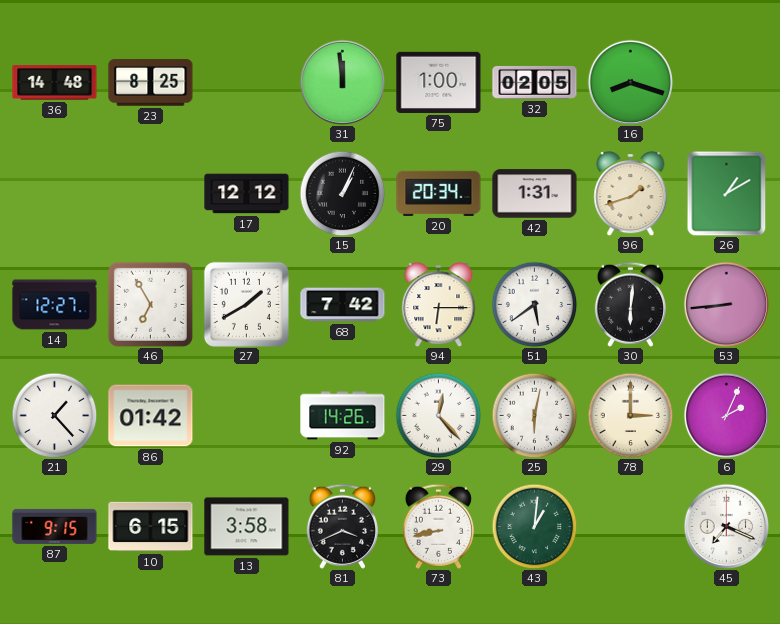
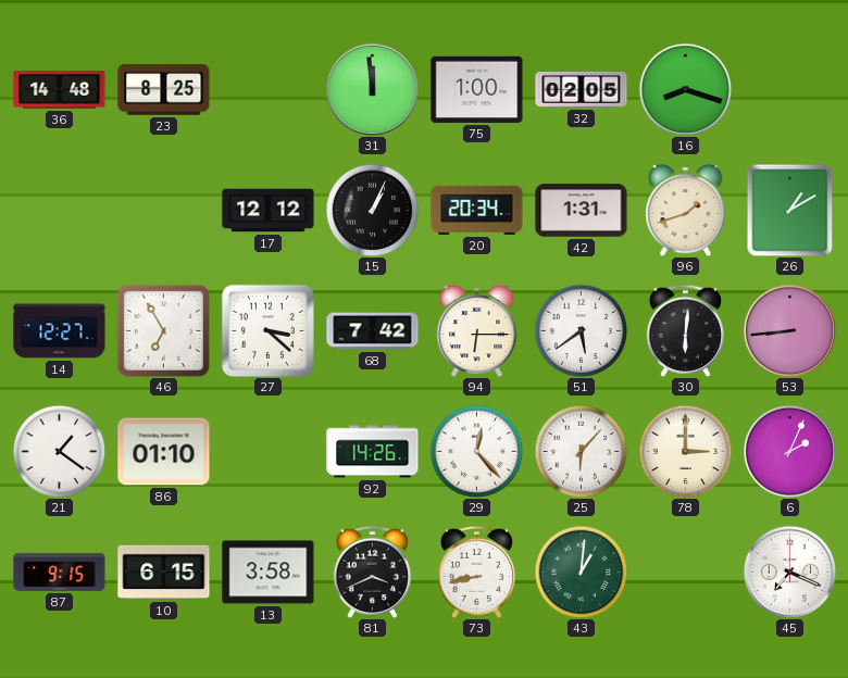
27: 1:40 -> 3:22
21: 1:23 -> 1:21
86: 01:42 -> 01:10
25: 6:02 -> 6:07
